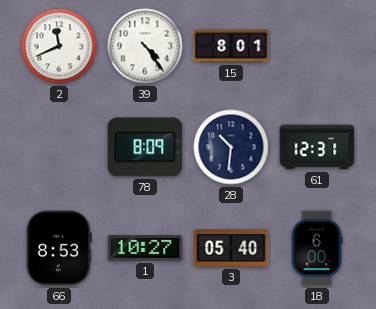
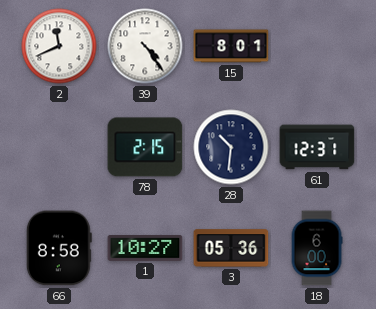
78: 8:09 -> 2:15
66: 8:53 -> 8:58
3: 05:40 -> 05:36
